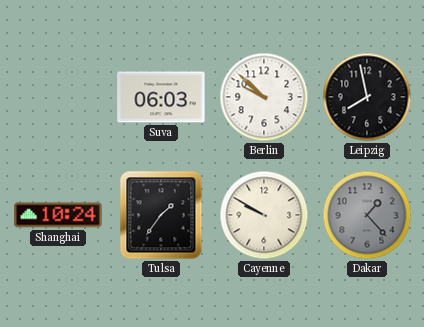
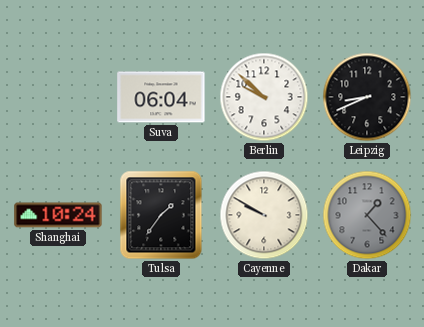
Suva: 06:03 -> 06:04
Leipzig: 7:58 -> 8:41
